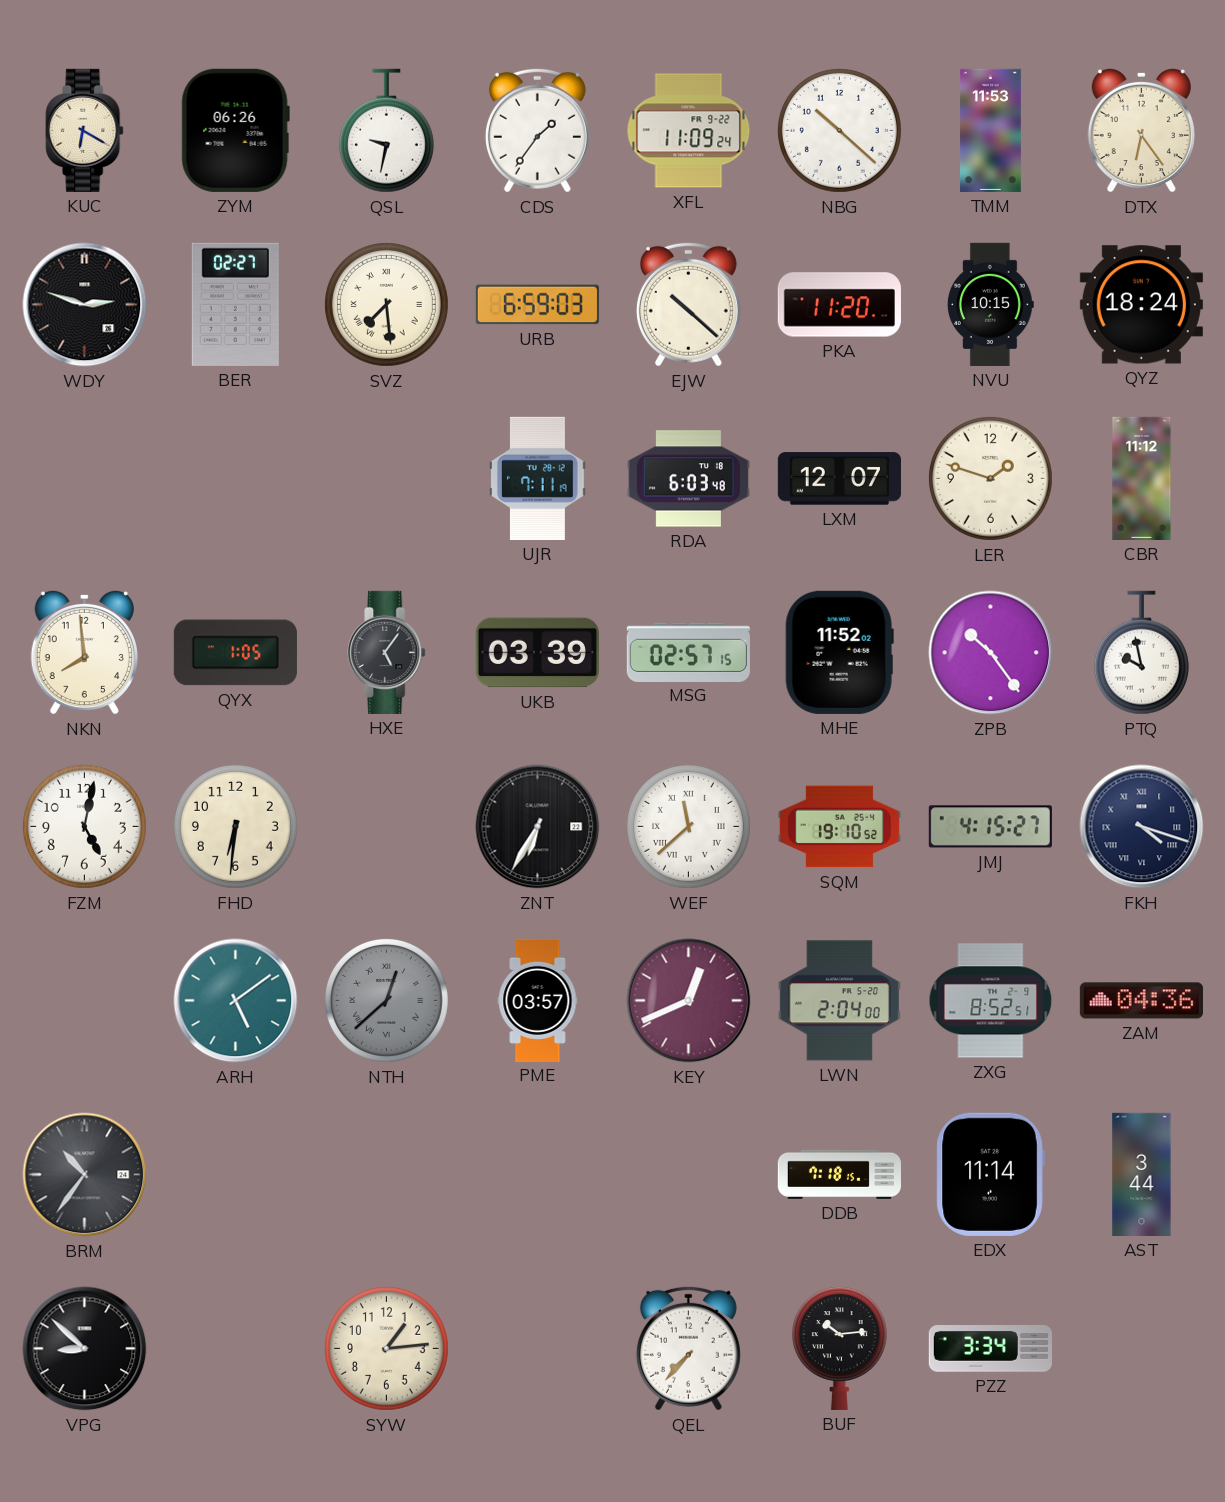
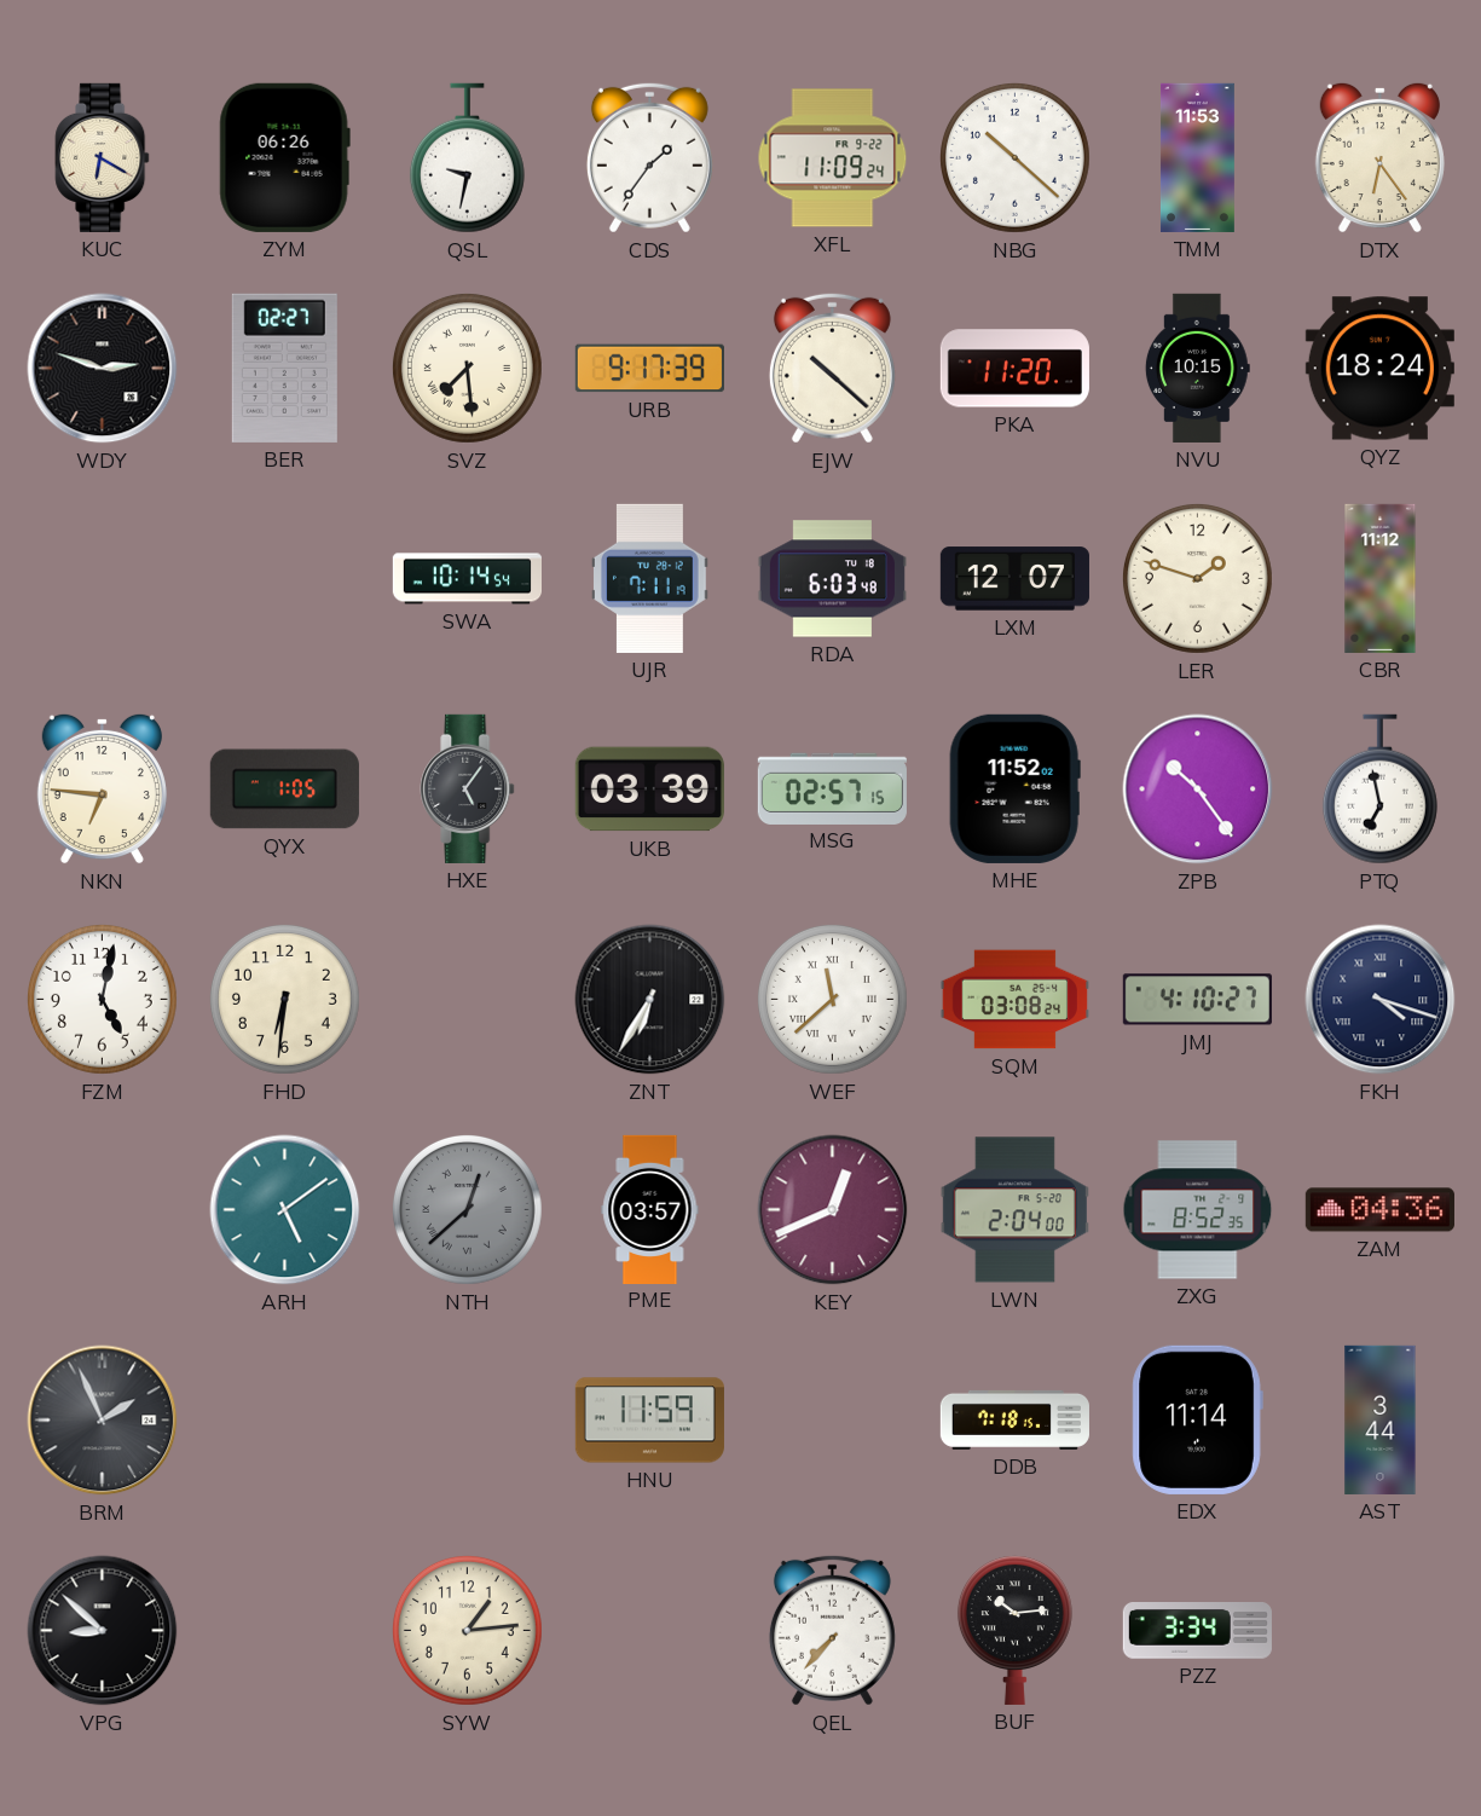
URB: 6:59 -> 9:17
SWA: none -> 10:14
NKN: 7:59 -> 6:46
PTQ: 9:58 -> 6:58
SQM: 19:10 -> 03:08
JMJ: 4:15 -> 4:10
ZXG: 8:52:51 -> 8:52:35
BRM: 10:36 -> 1:56
HNU: none -> 11:59
